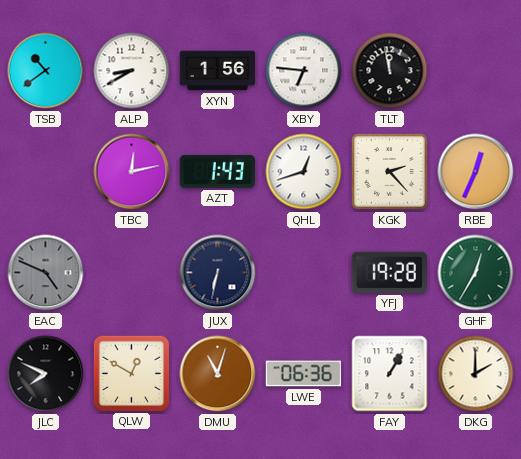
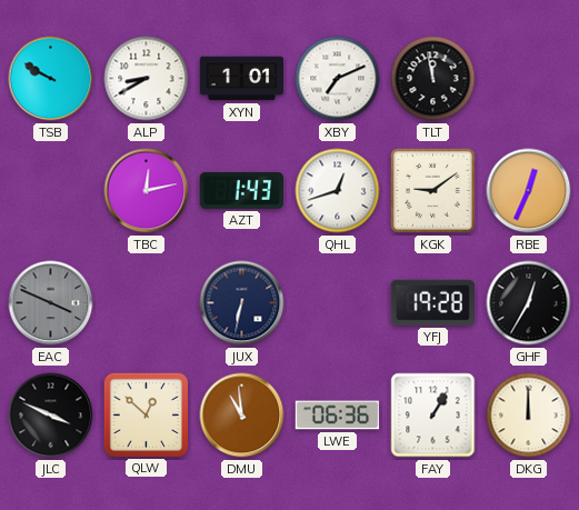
TSB: 10:39 -> 9:50
XYN: 1:56 -> 1:01
XBY: 6:46 -> 7:11
KGK: 2:23 -> 9:09
EAC: 4:49 -> 3:49
GHF dial: green -> black
JLC: 7:49 -> 3:49
QLW: 12:50 -> 12:52
DMU: 11:03 -> 10:59
DKG: 2:00 -> 12:00
